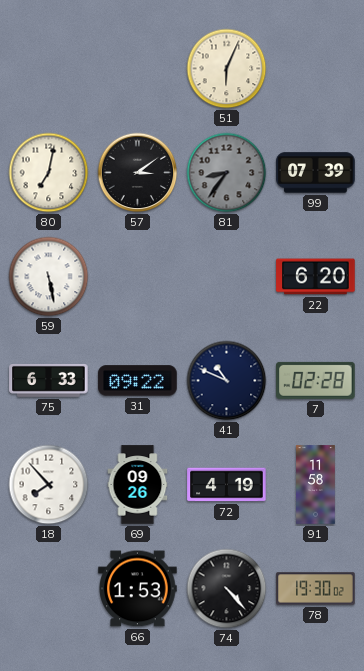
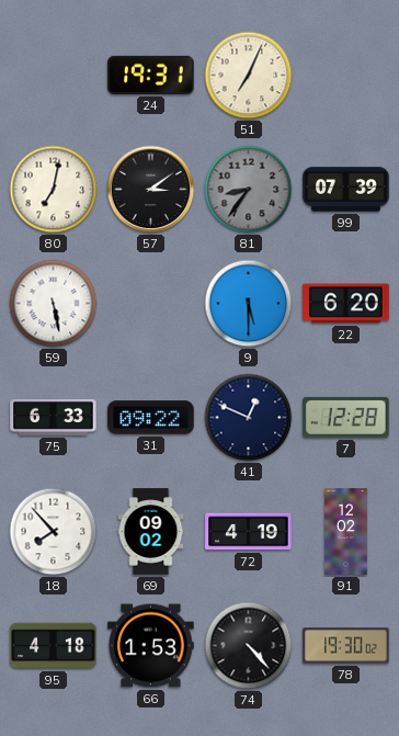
24: none -> 19:31
51: 6:04 -> 7:04
9: none -> 5:30
41: 10:49 -> 12:49
7: 02:28 -> 12:28
69: 09:26 -> 09:02
91: 11:58 -> 12:02
95: none -> 4:18
